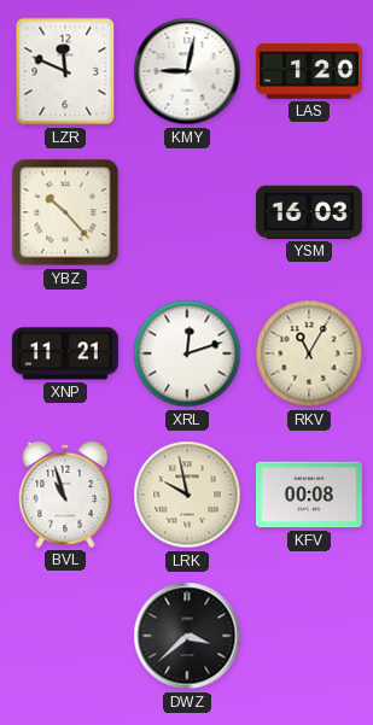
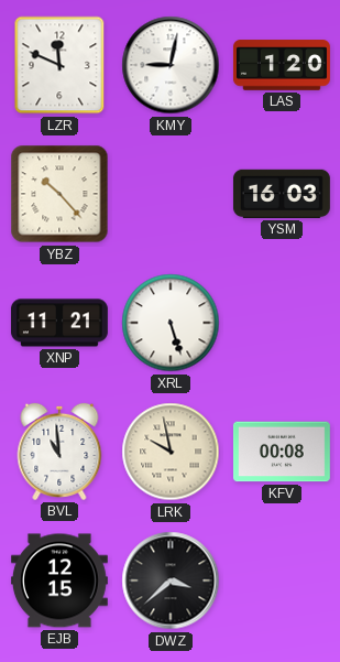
XRL: 12:12 -> 5:27
RKV: 11:05 -> none
BVL: 10:57 -> 10:59
EJB: none -> 12:15
